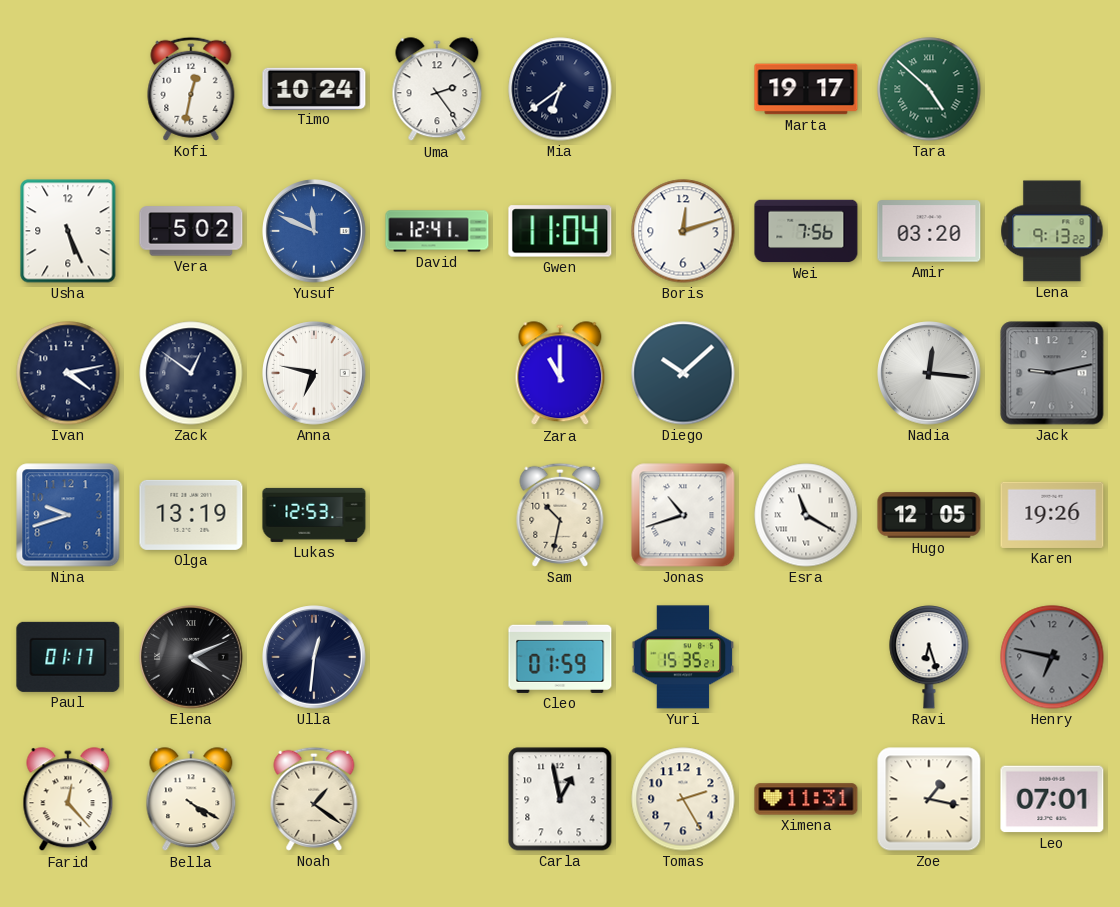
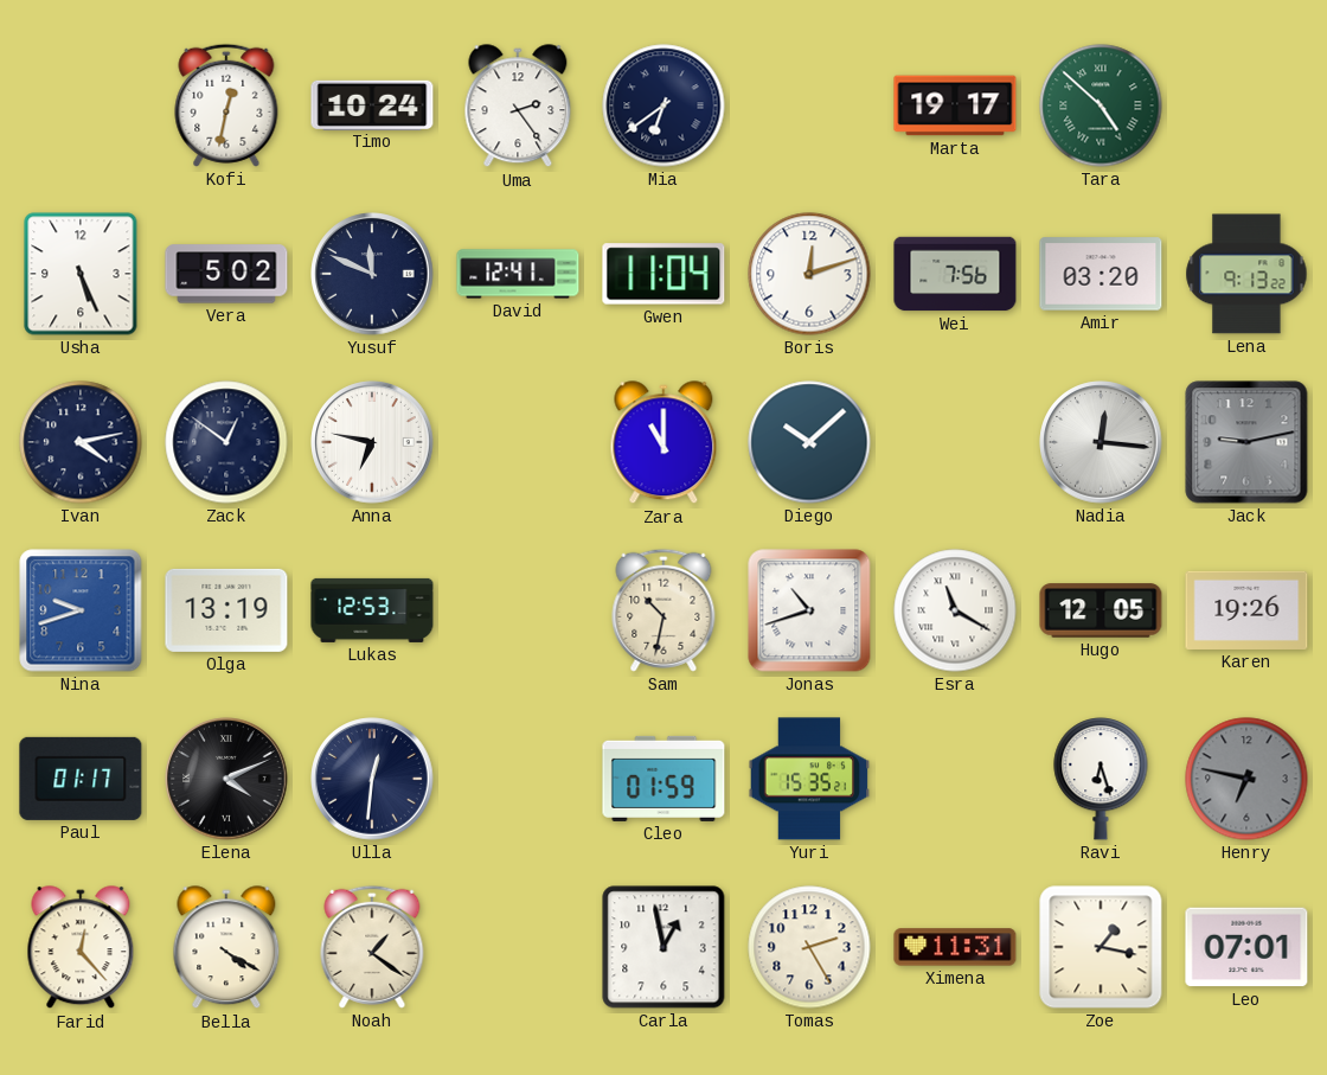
Yusuf dial: blue -> navy
